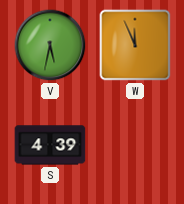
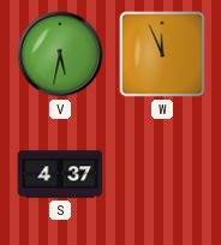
S: 4:39 -> 4:37
